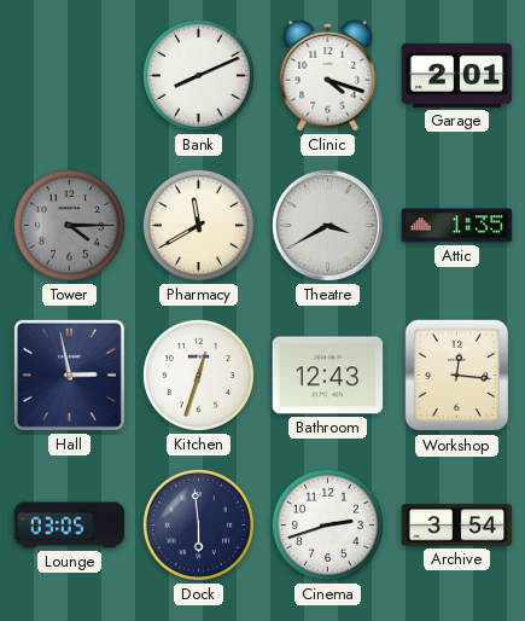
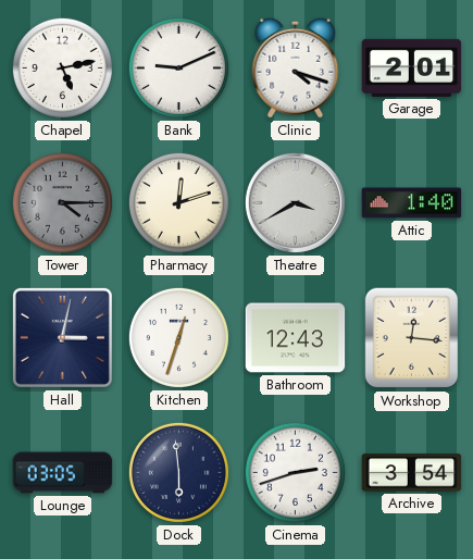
Chapel: none -> 5:13
Bank: 8:11 -> 9:11
Pharmacy: 11:40 -> 12:12
Attic: 1:35 -> 1:40
Hall: 2:58 -> 3:02
